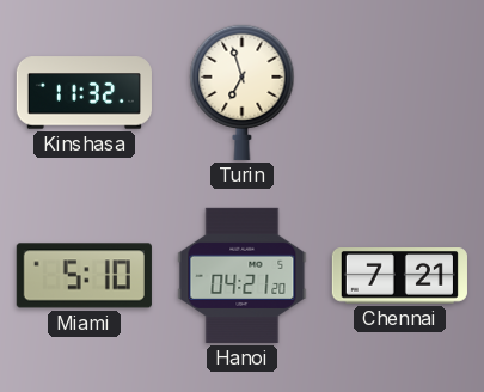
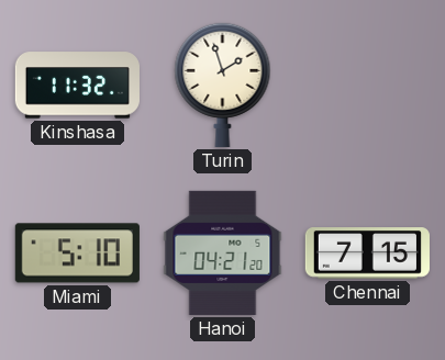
Turin: 6:57 -> 1:57
Chennai: 7:21 -> 7:15
